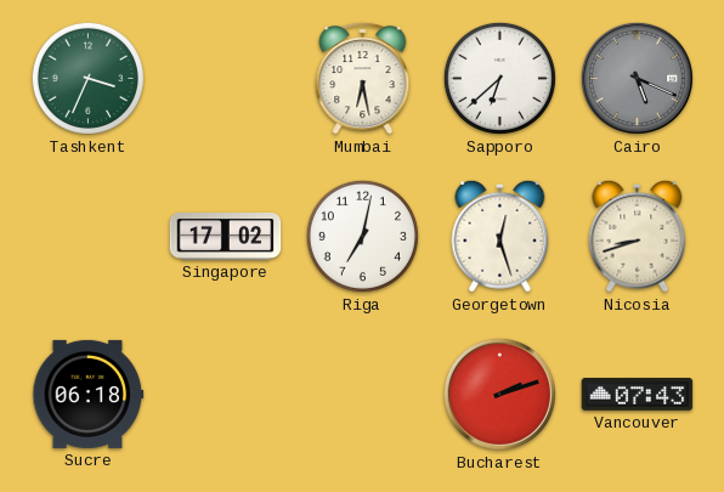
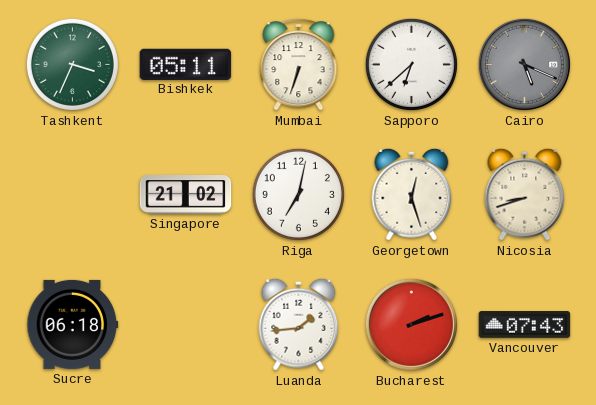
Bishkek: none -> 05:11
Mumbai: 6:28 -> 6:33
Singapore: 17:02 -> 21:02
Luanda: none -> 1:44
